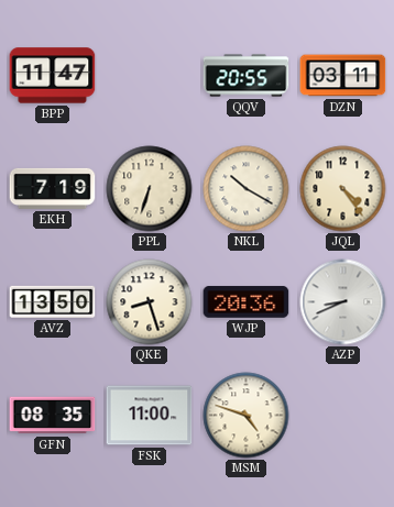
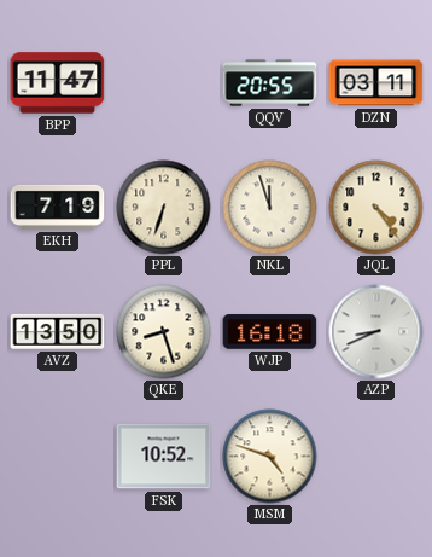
NKL: 10:20 -> 11:57
WJP: 20:36 -> 16:18
GFN: 08:35 -> none
FSK: 11:00 -> 10:52
